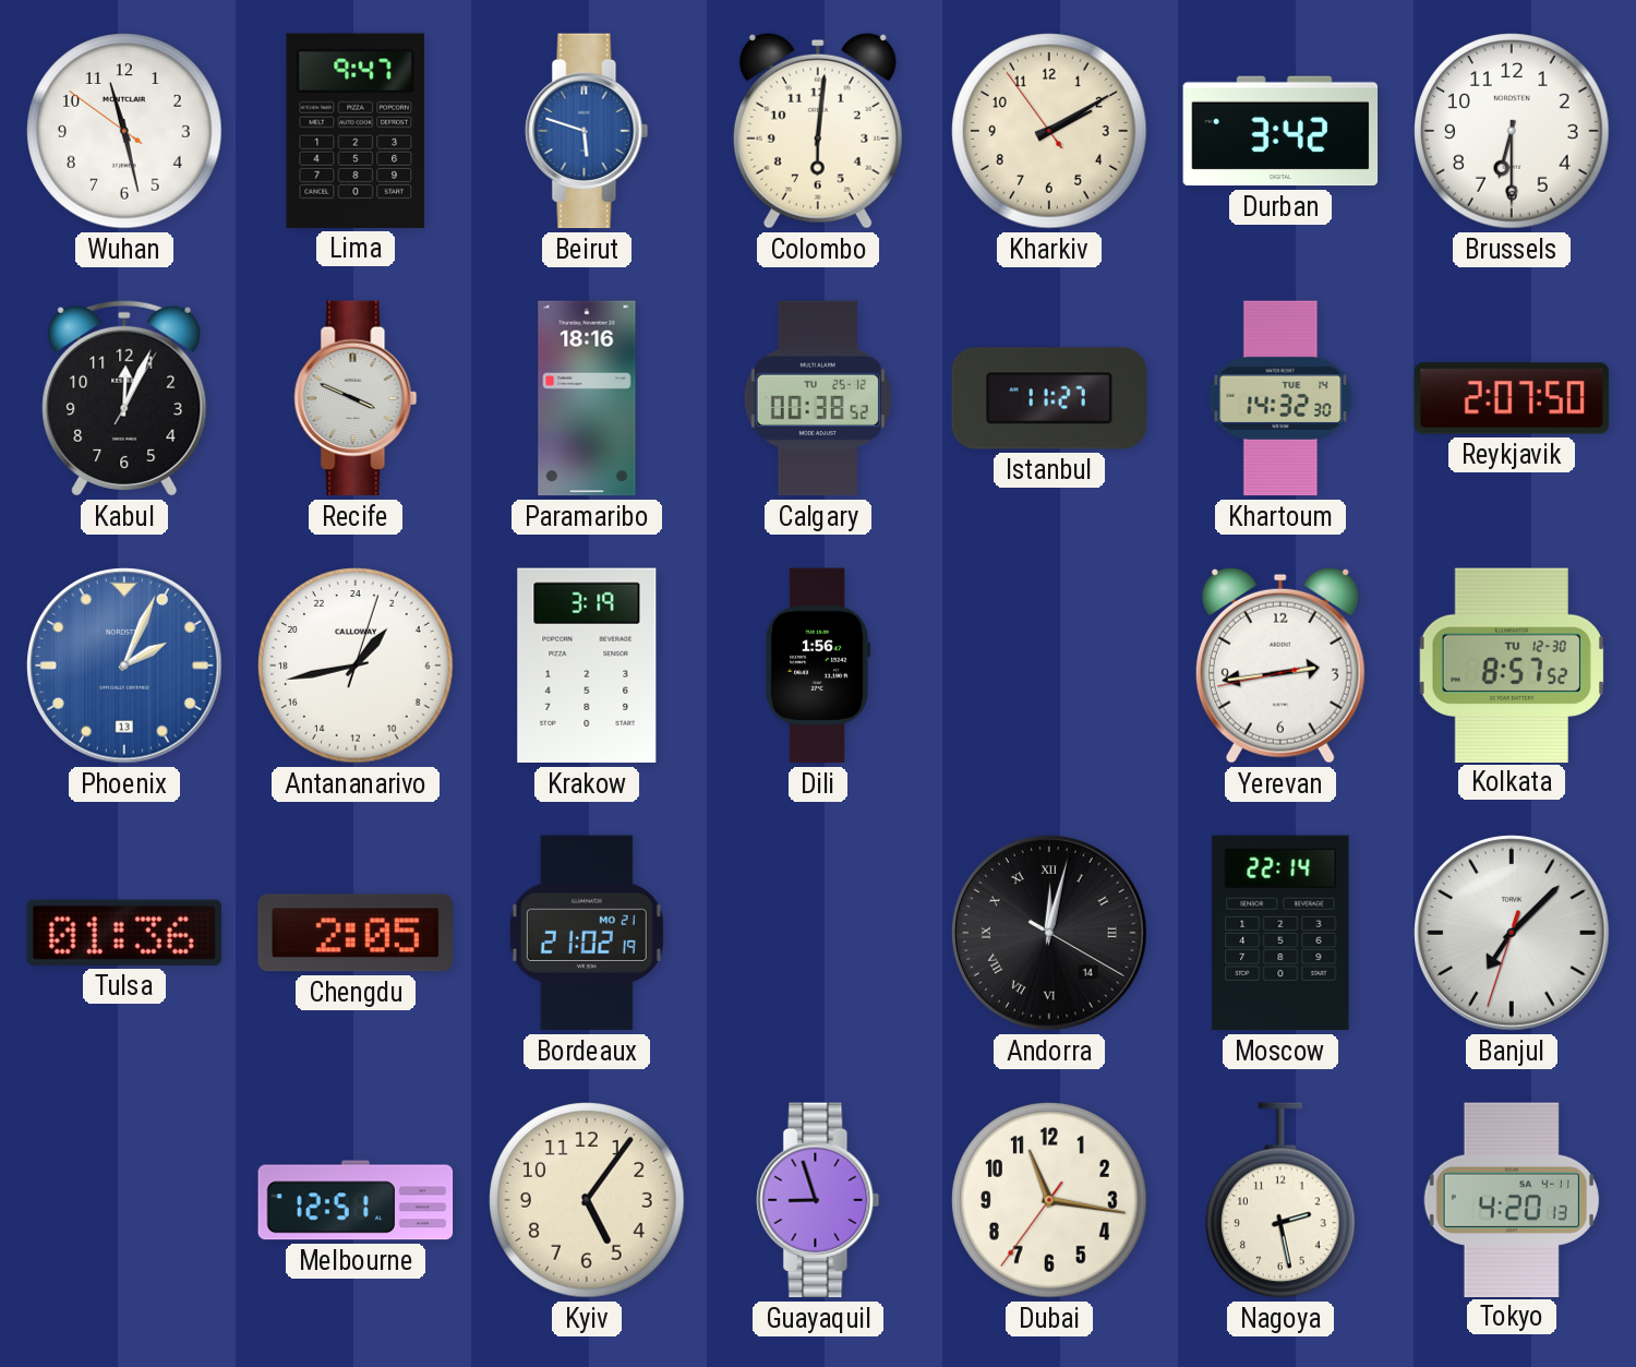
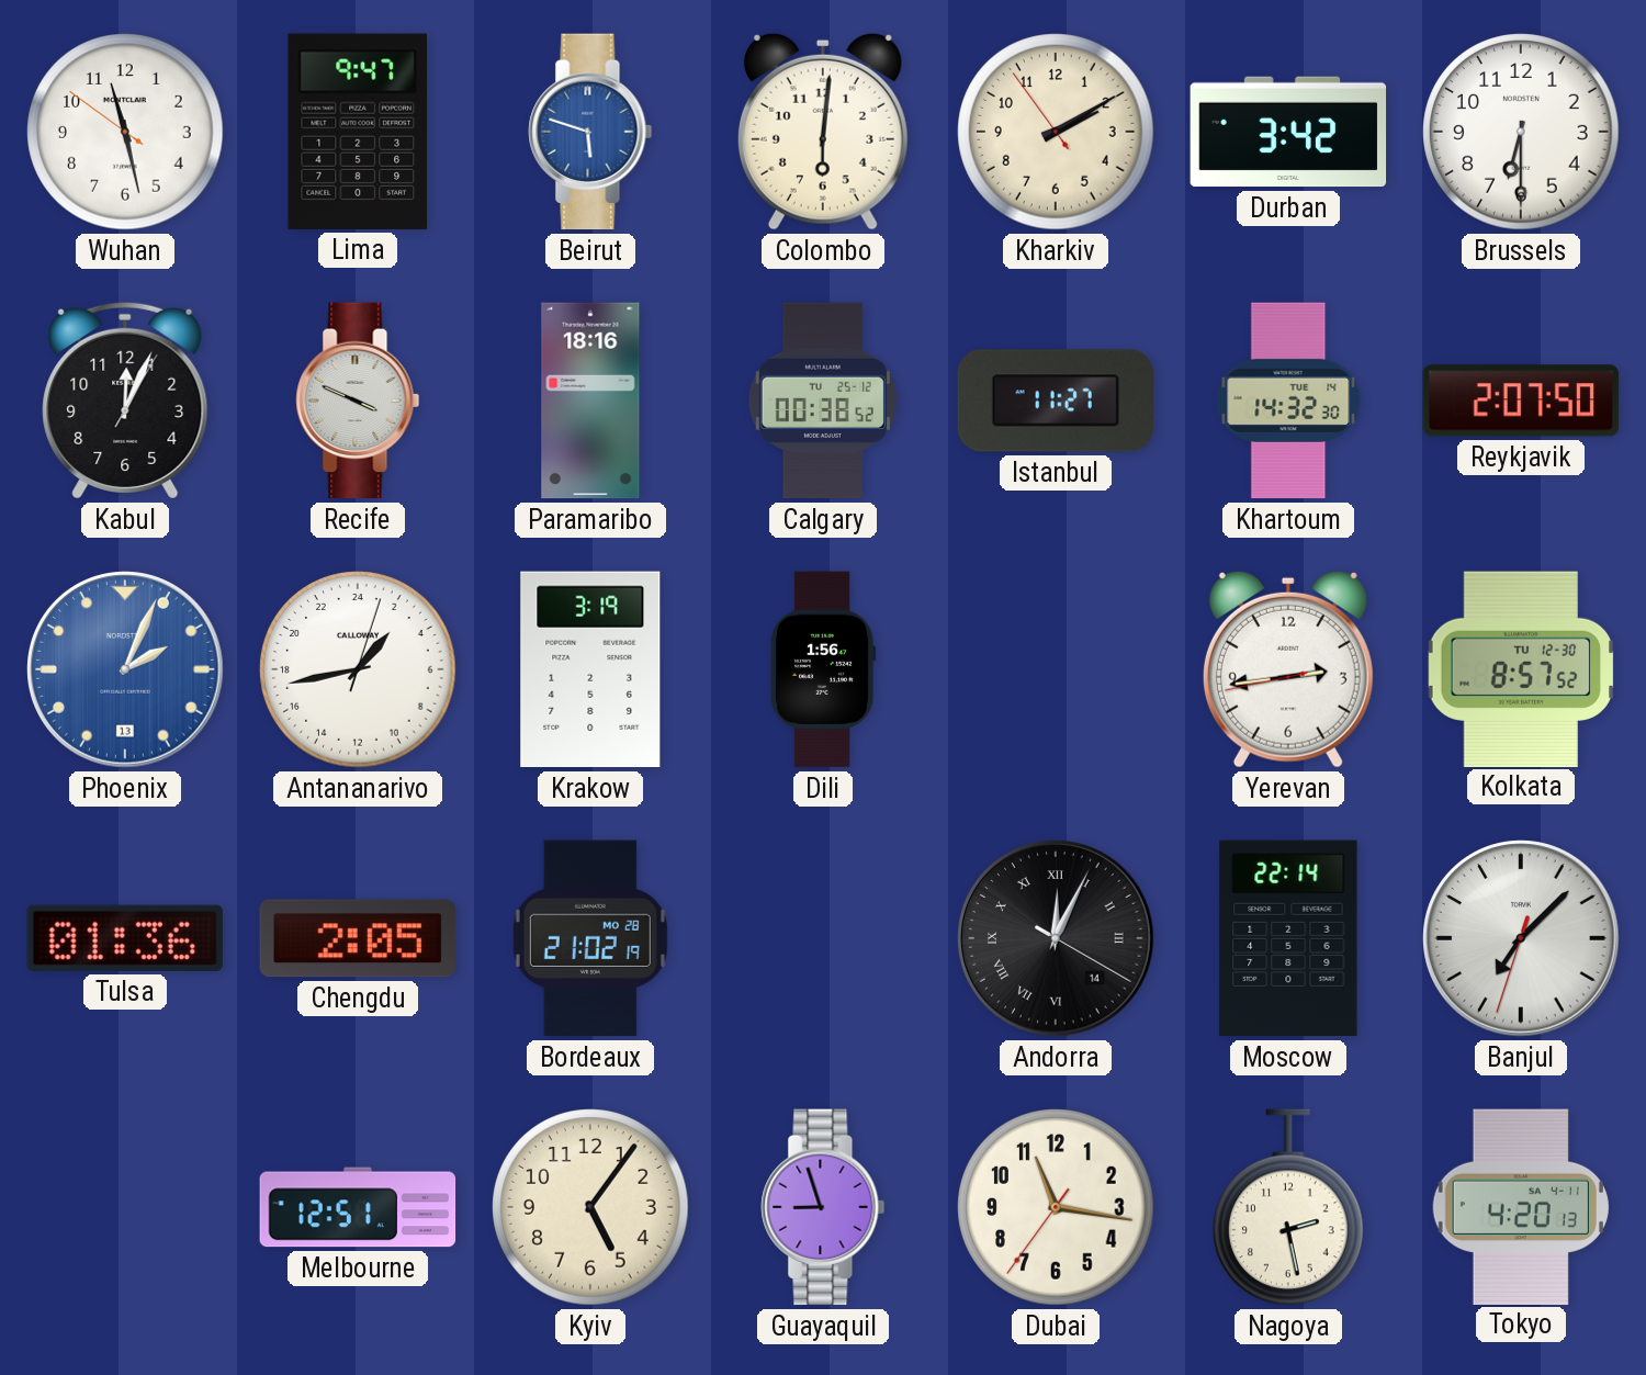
Bordeaux date: MO 21 -> MO 28
Andorra: 12:02 -> 12:04
